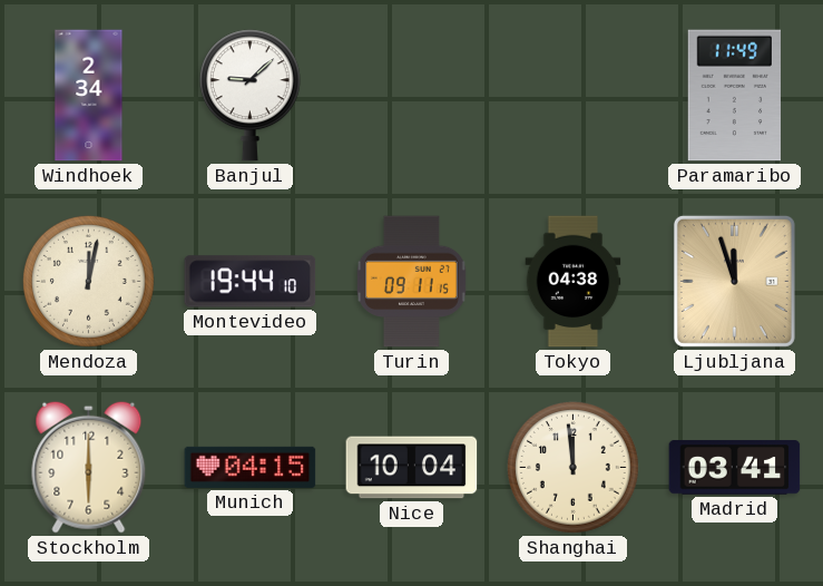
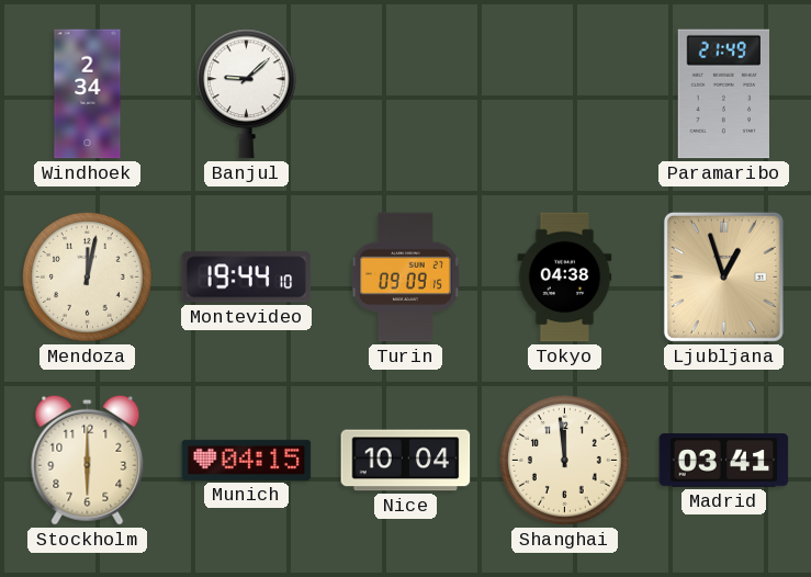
Paramaribo: 11:49 -> 21:49
Turin: 09:11 -> 09:09
Ljubljana: 11:57 -> 12:57
